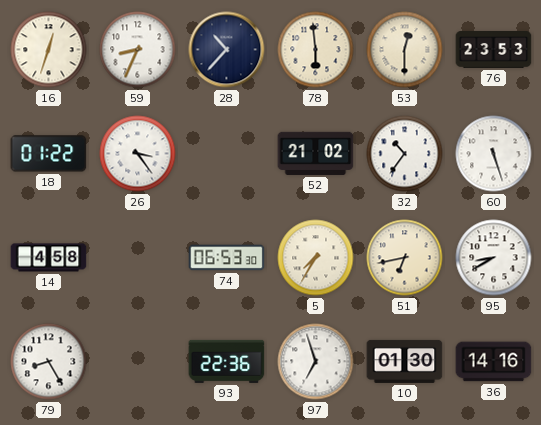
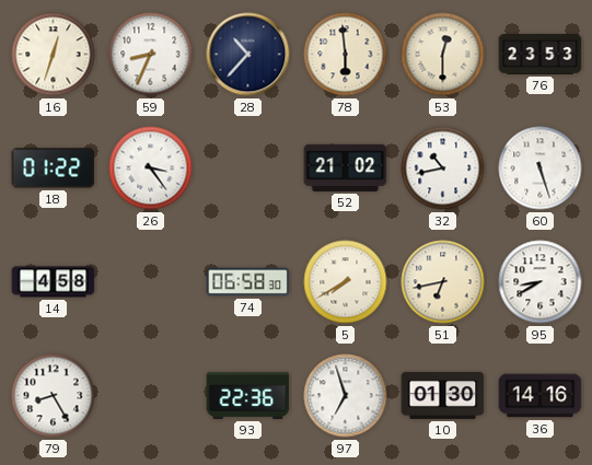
32: 10:36 -> 10:43
74: 06:53 -> 06:58
5: 7:35 -> 7:40
